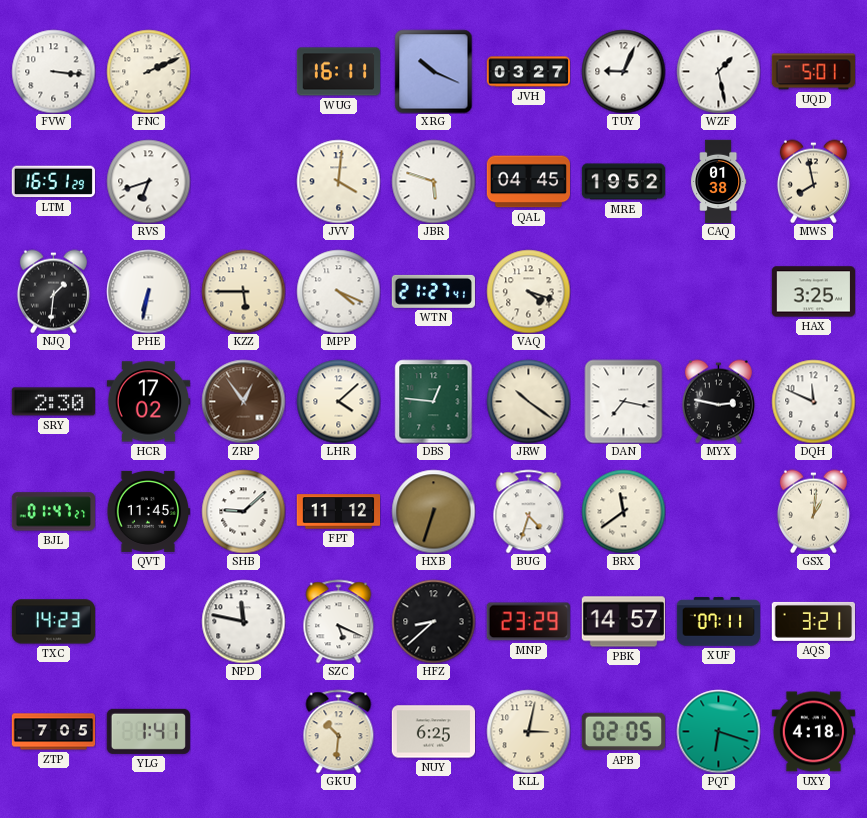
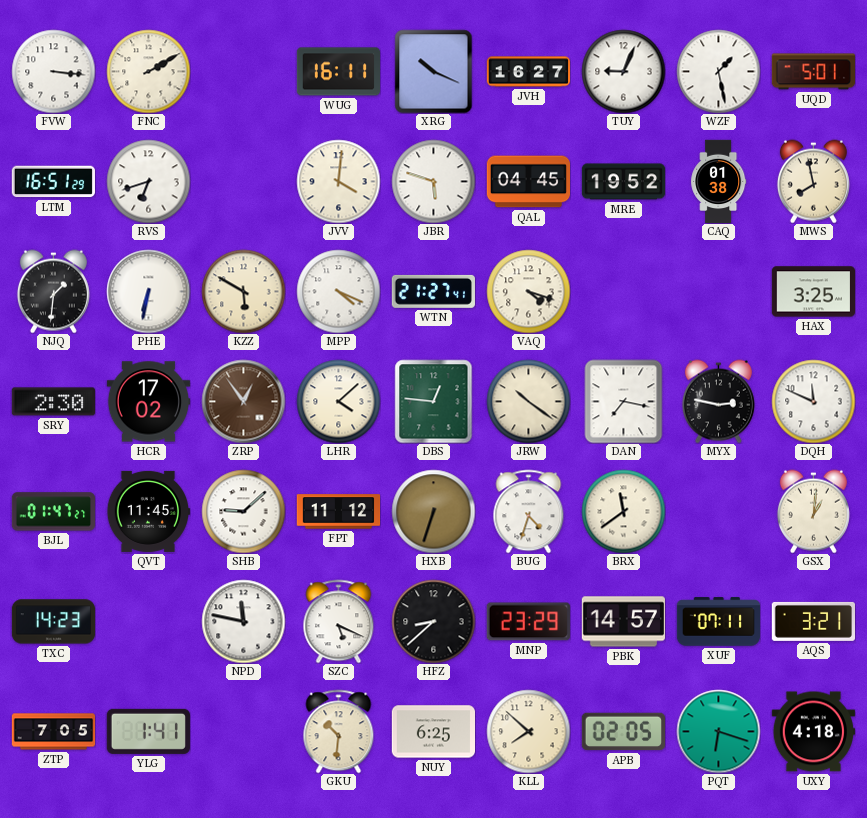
FNC: 2:11 -> 2:10
JVH: 03:27 -> 16:27
KZZ: 5:45 -> 5:50
KLL: 3:02 -> 7:52
